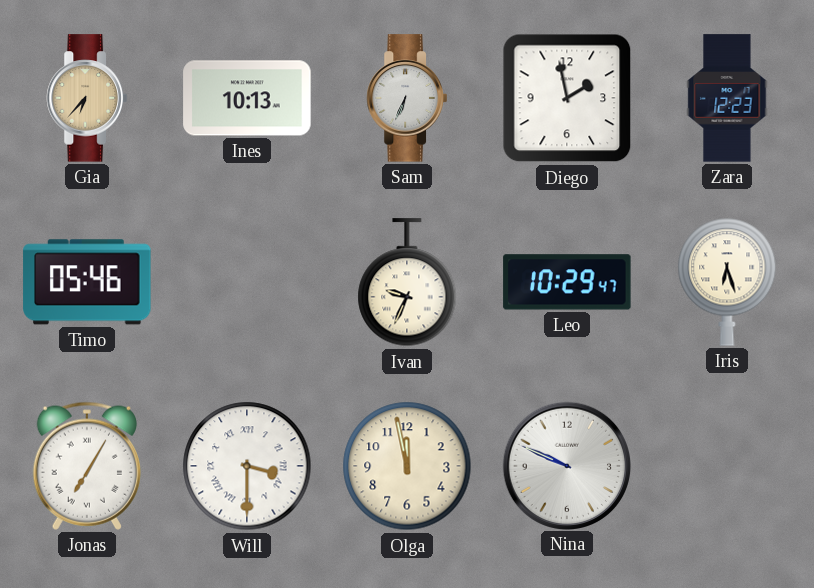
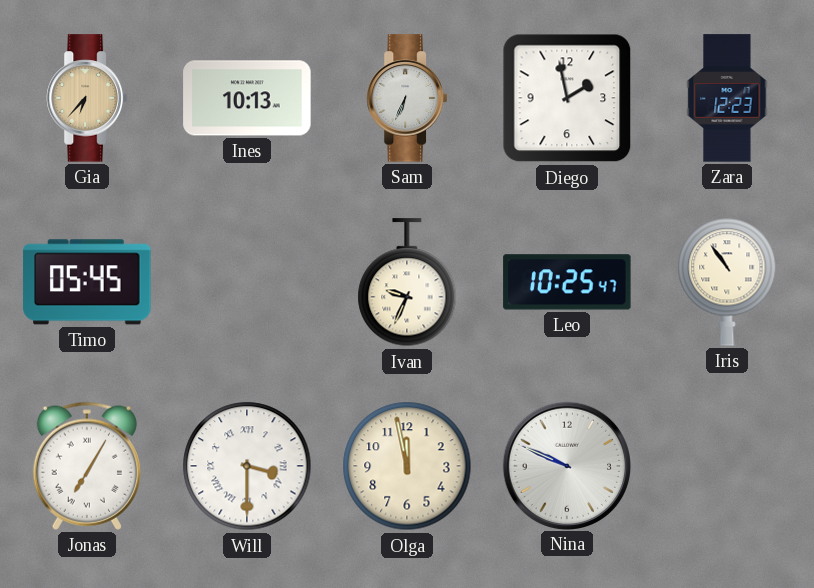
Timo: 05:46 -> 05:45
Leo: 10:29 -> 10:25
Iris: 6:27 -> 10:54
